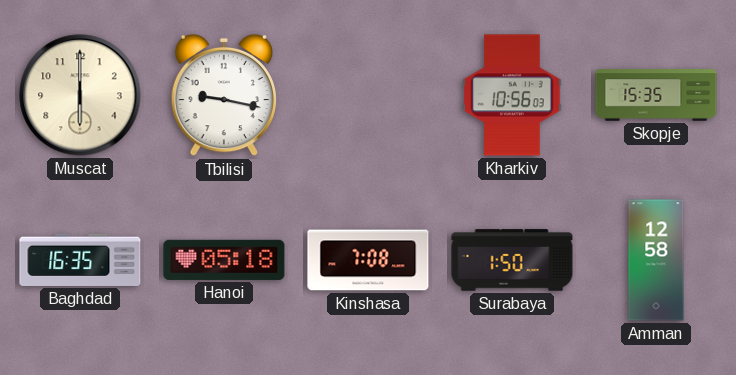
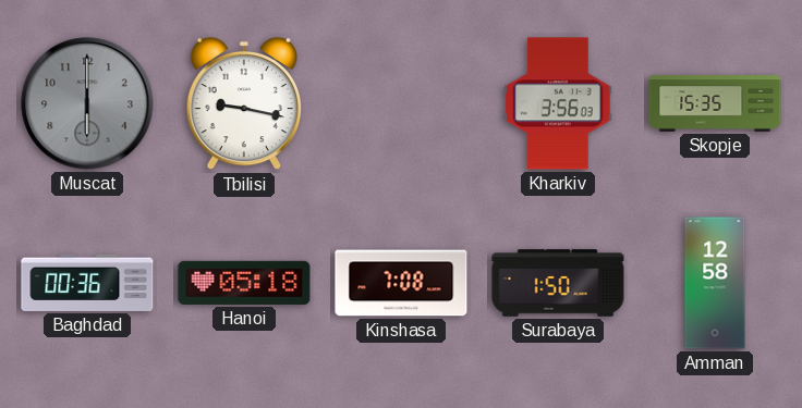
Muscat dial: cream -> grey
Kharkiv: 10:56 -> 3:56
Baghdad: 16:35 -> 00:36
